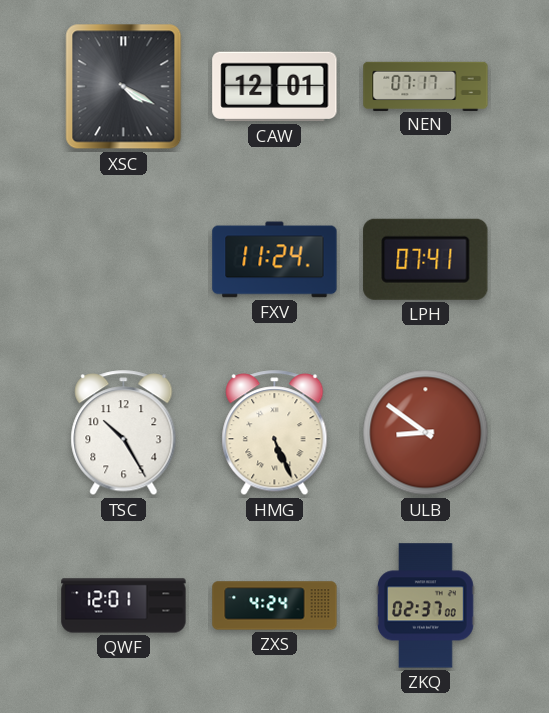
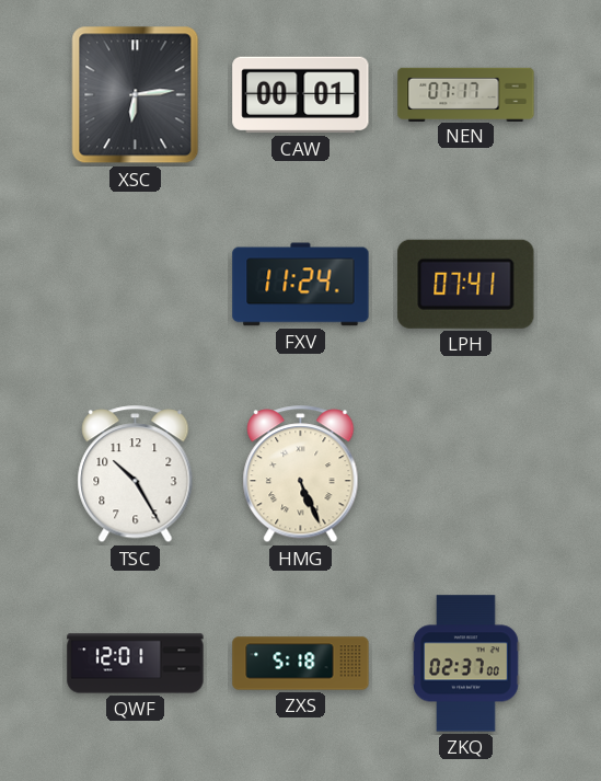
XSC: 4:20 -> 6:14
CAW: 12:01 -> 00:01
ULB: 8:51 -> none
ZXS: 4:24 -> 5:18
